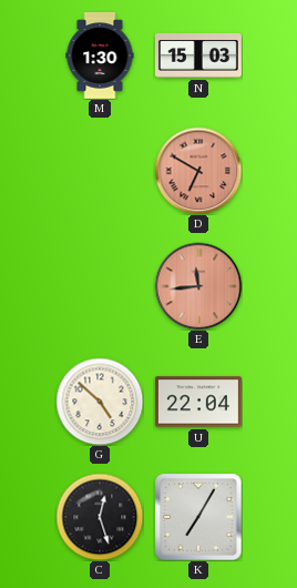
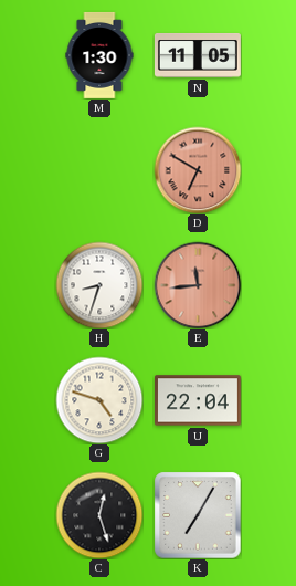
N: 15:03 -> 11:05
H: none -> 8:33
G: 4:52 -> 4:48
